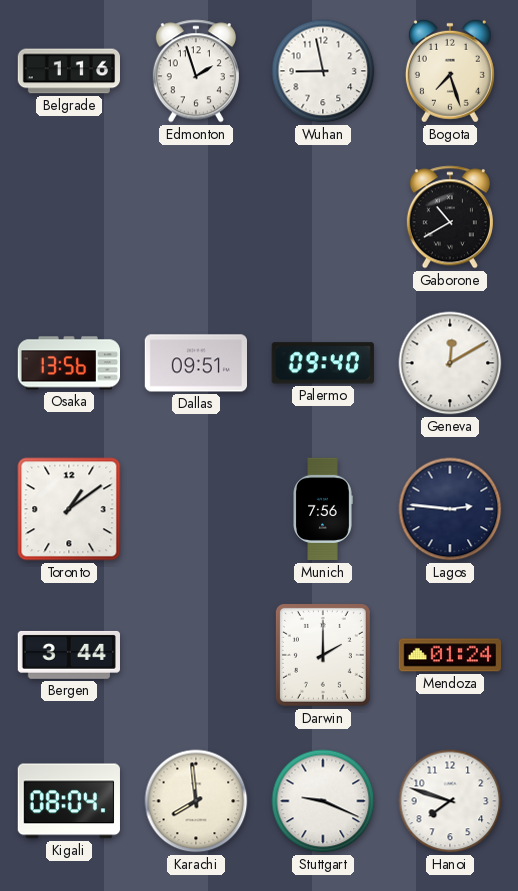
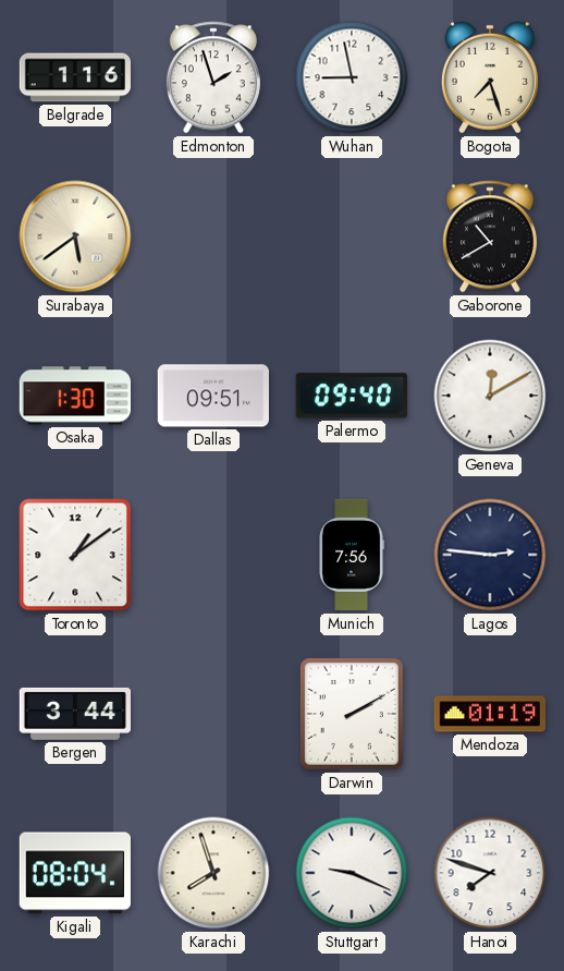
Surabaya: none -> 5:39
Osaka: 13:56 -> 1:30
Darwin: 2:00 -> 2:10
Mendoza: 01:24 -> 01:19
Karachi: 7:59 -> 7:57
